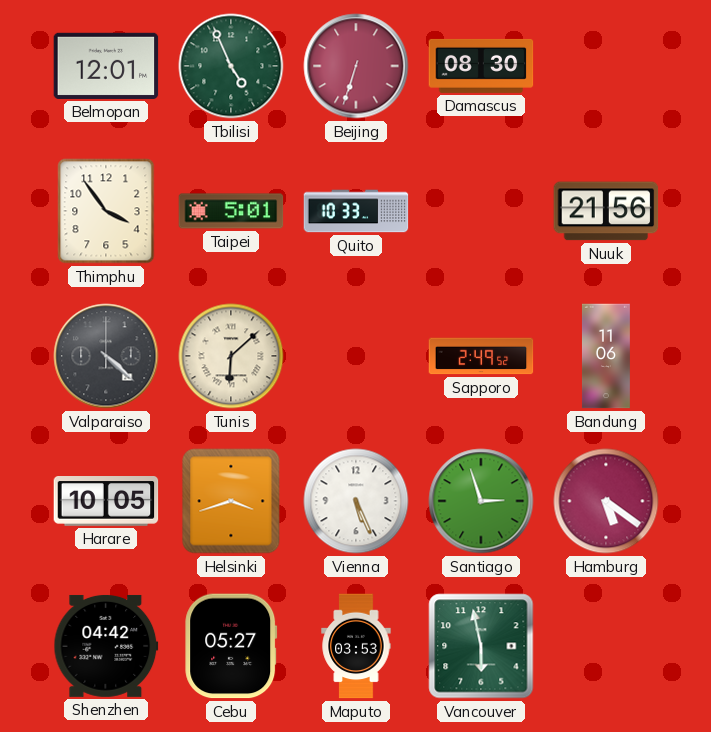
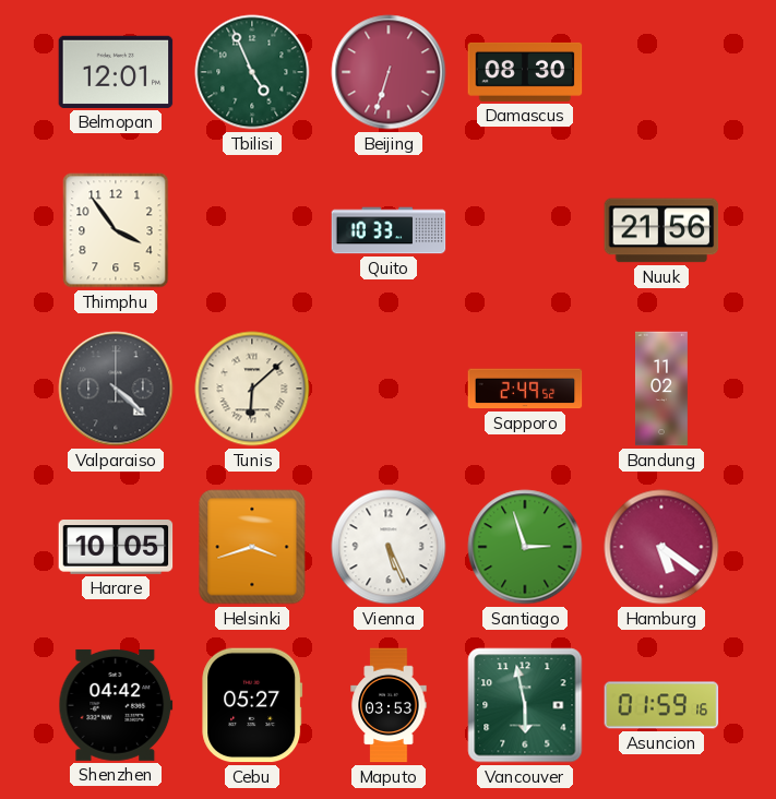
Taipei: 5:01 -> none
Bandung: 11:06 -> 11:02
Asuncion: none -> 01:59
